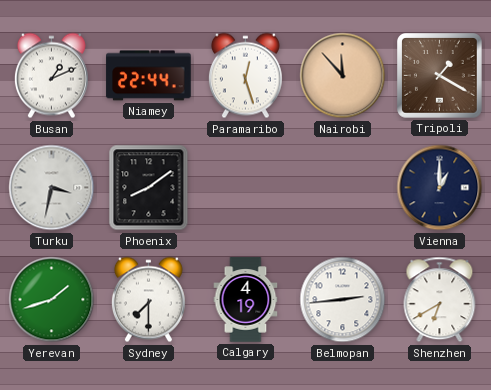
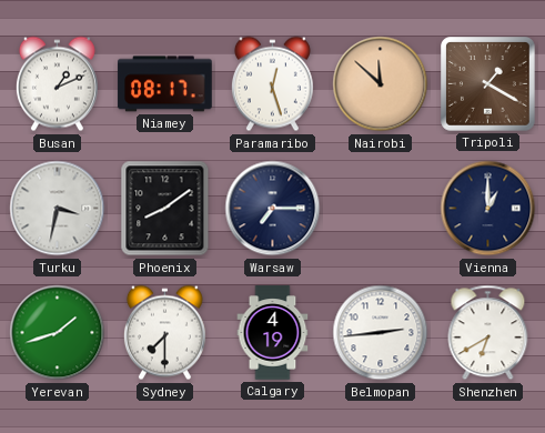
Niamey: 22:44 -> 08:17
Nairobi: 11:53 -> 11:52
Warsaw: none -> 7:15
